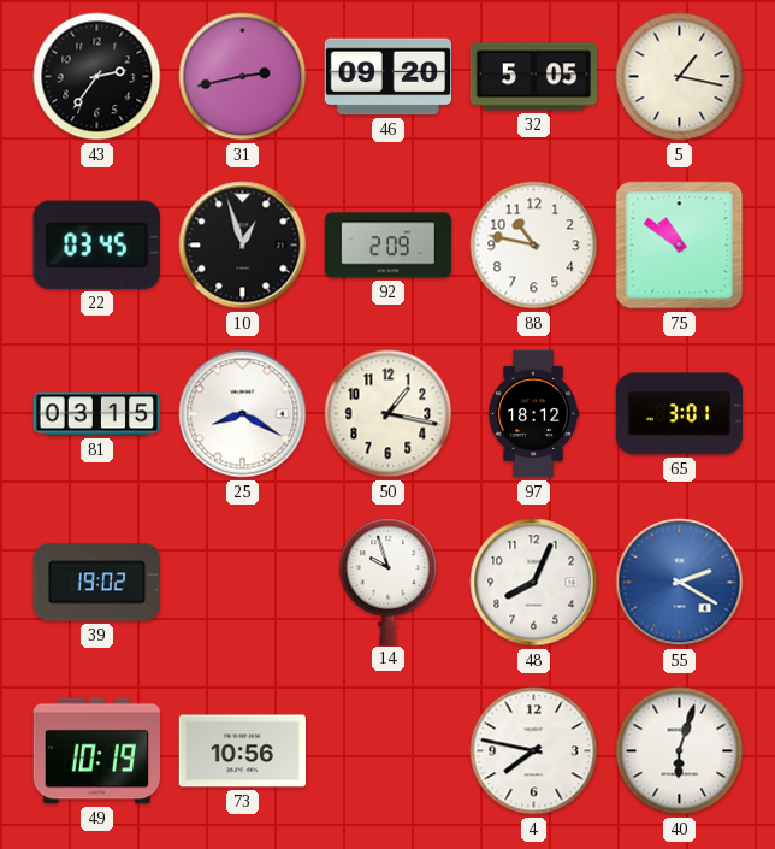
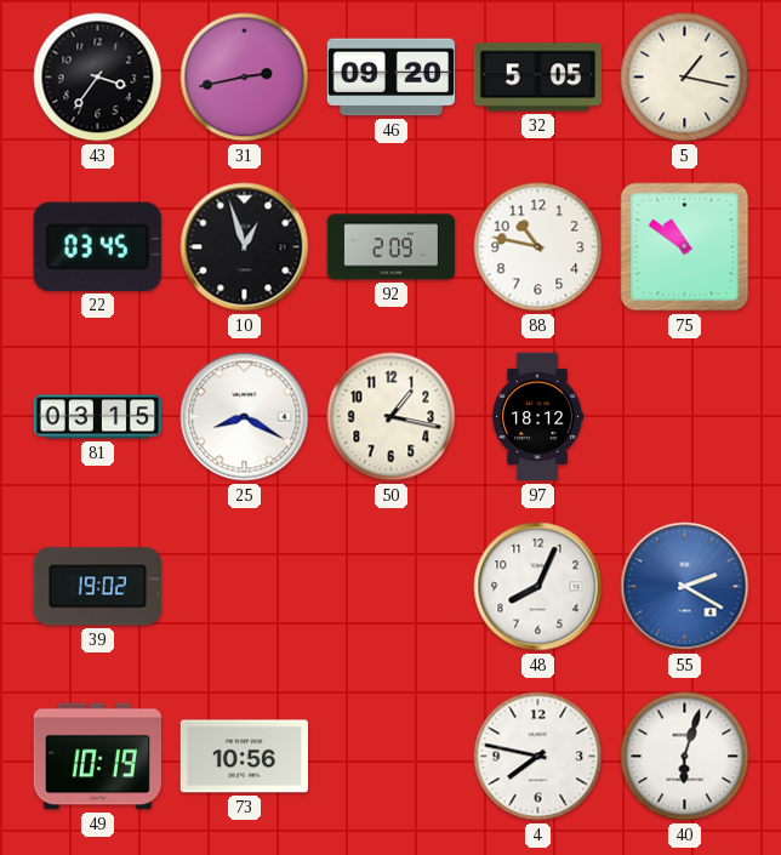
43: 2:36 -> 3:36
65: 3:01 -> none
14: 9:57 -> none
